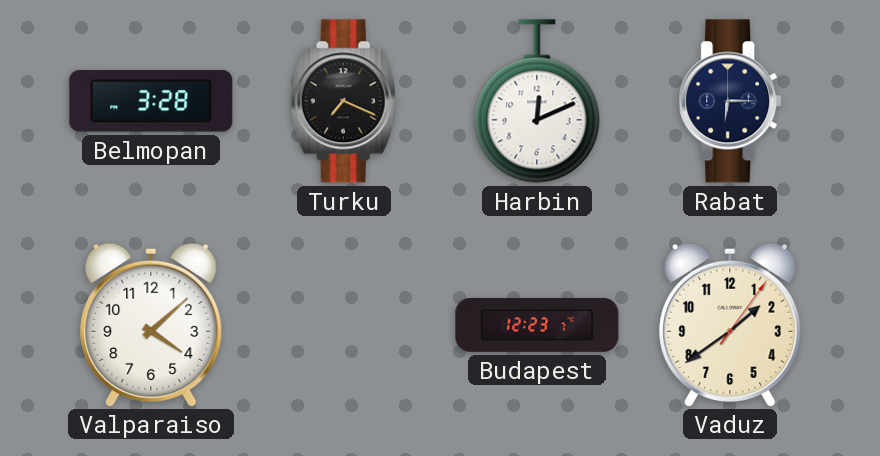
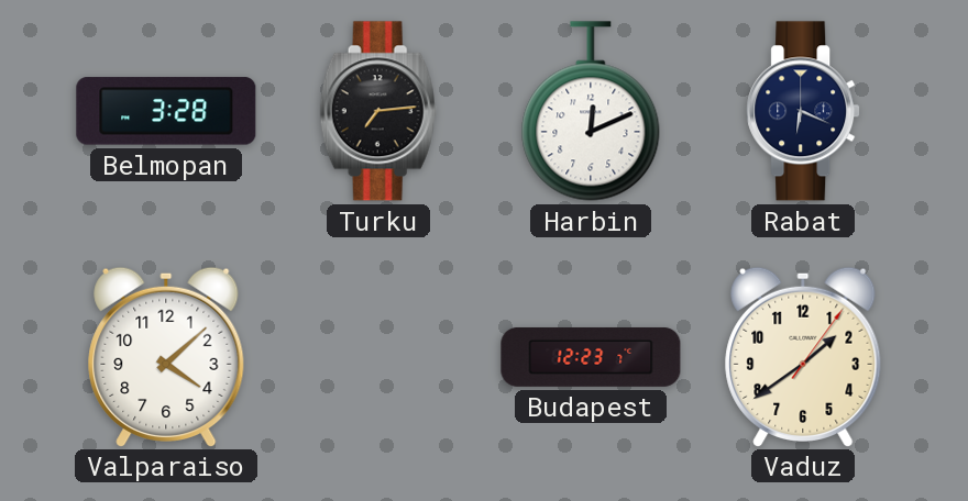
Turku: 7:19 -> 7:14
Rabat: 6:15 -> 6:19
